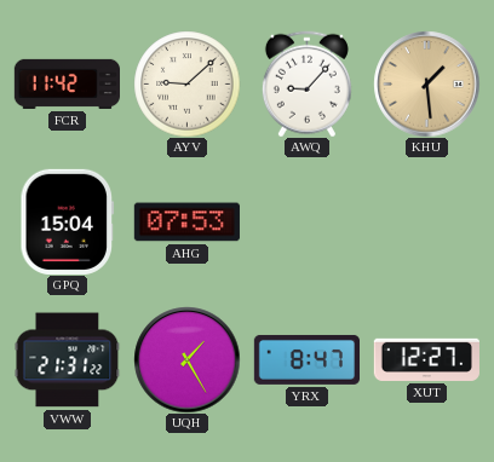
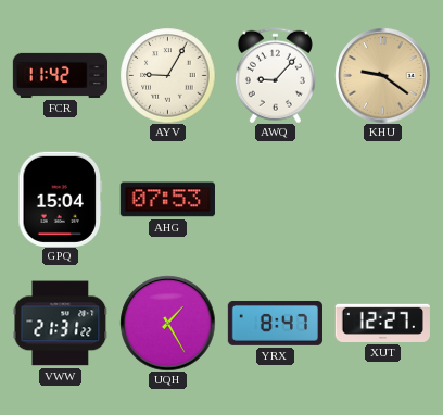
AYV: 9:08 -> 9:05
KHU: 1:29 -> 9:21
